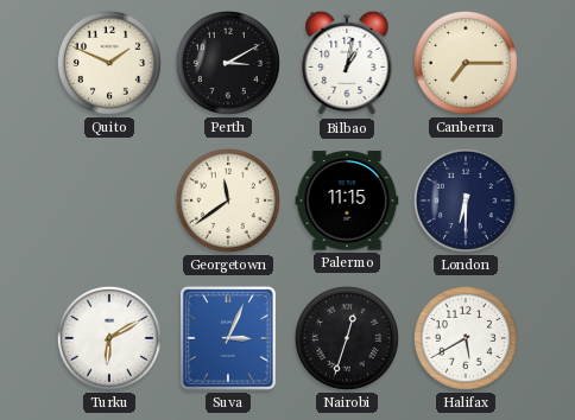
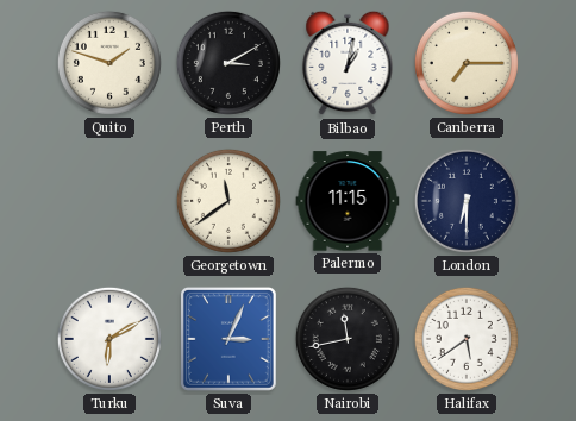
Quito: 1:49 -> 1:48
Nairobi: 12:33 -> 11:43
Halifax: 5:40 -> 5:39
